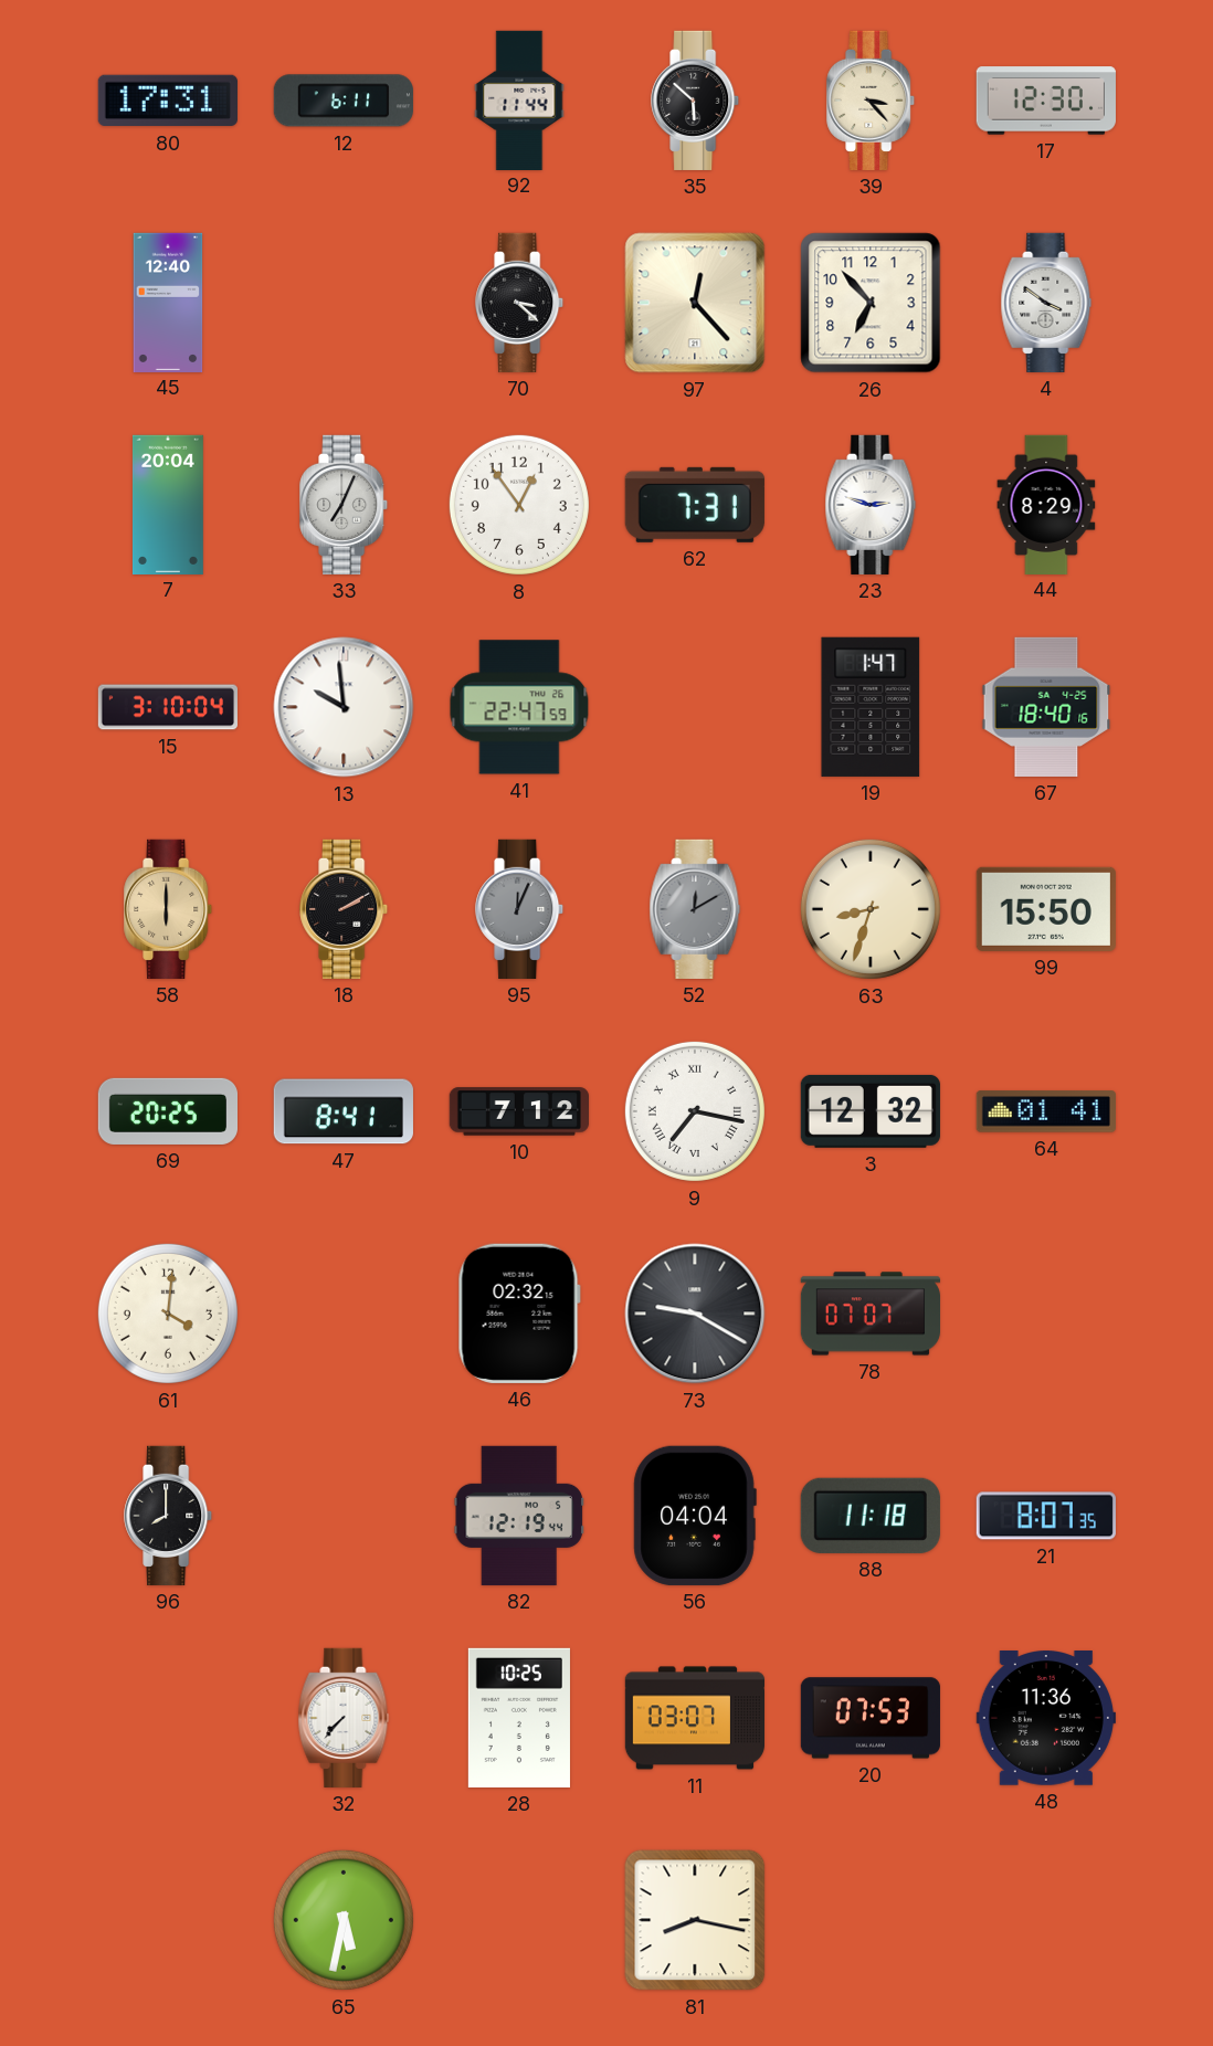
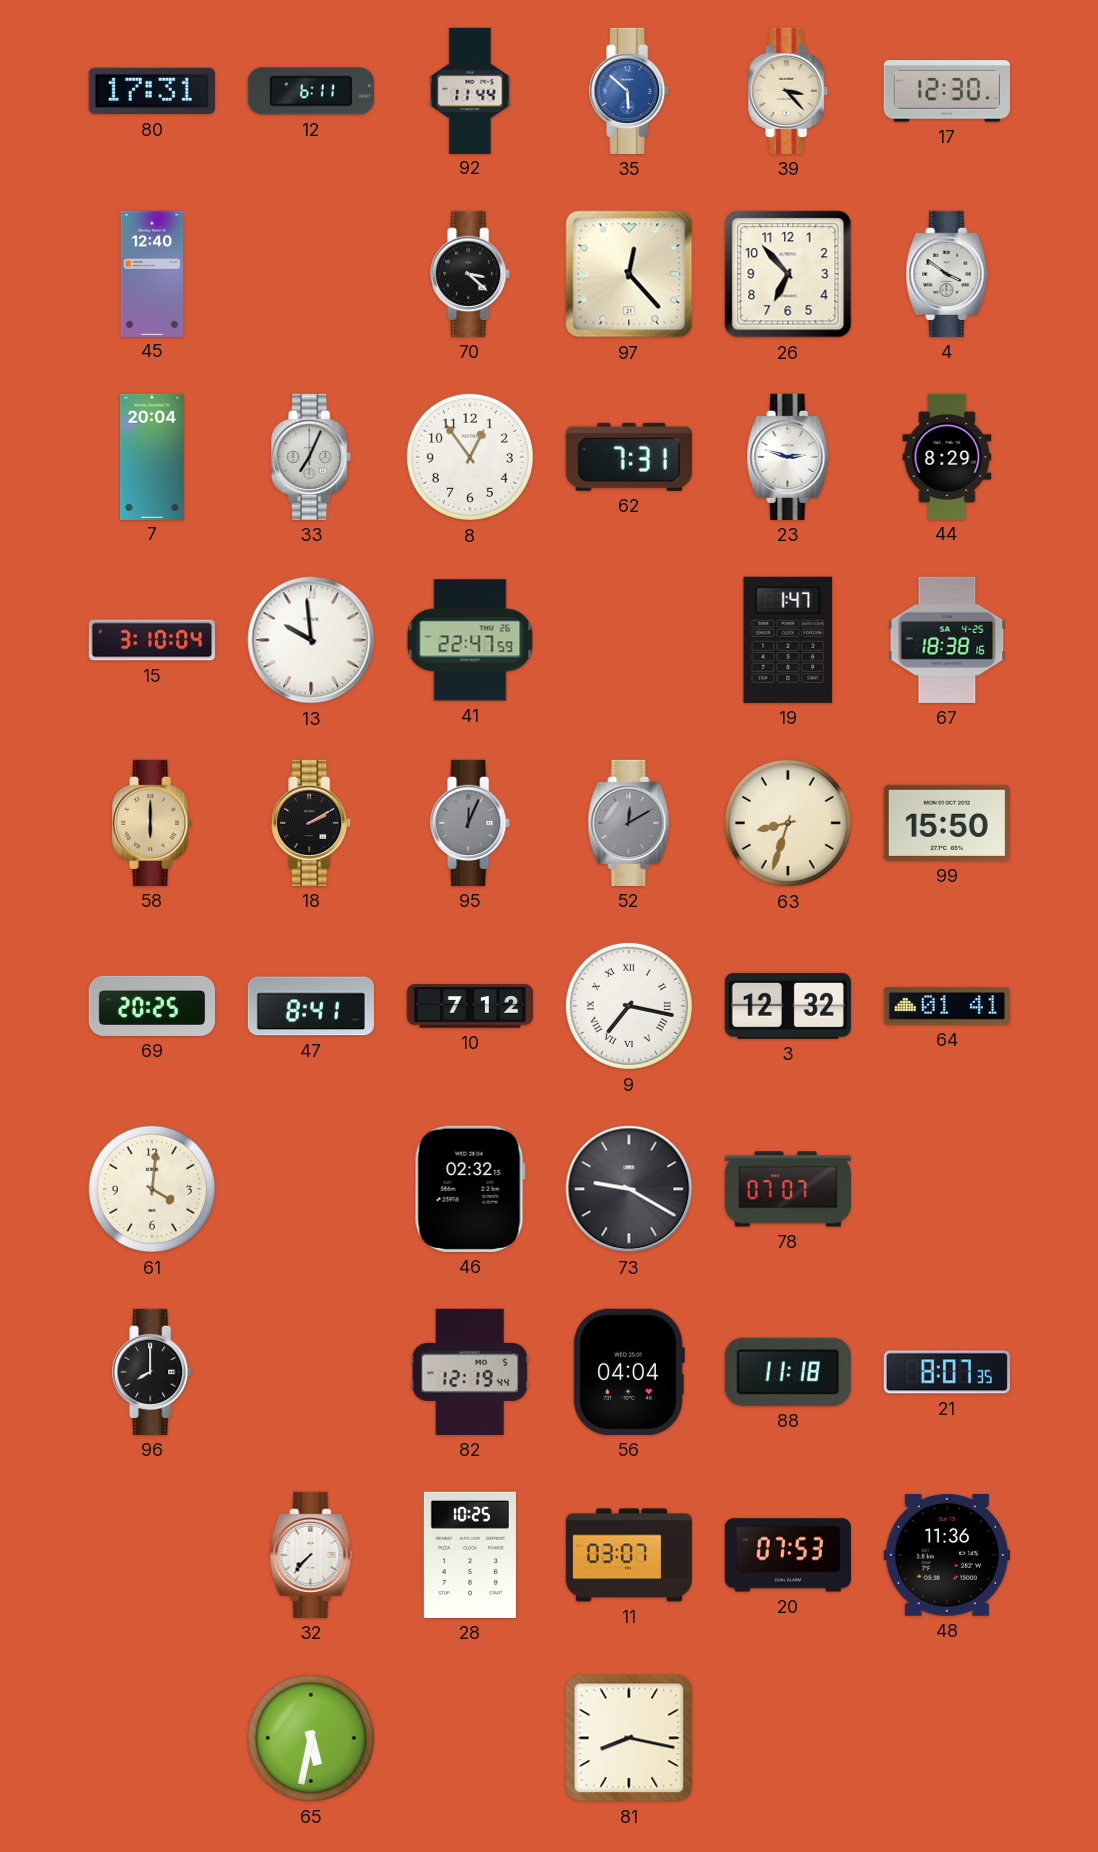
35 dial: black -> blue
67: 18:40 -> 18:38
